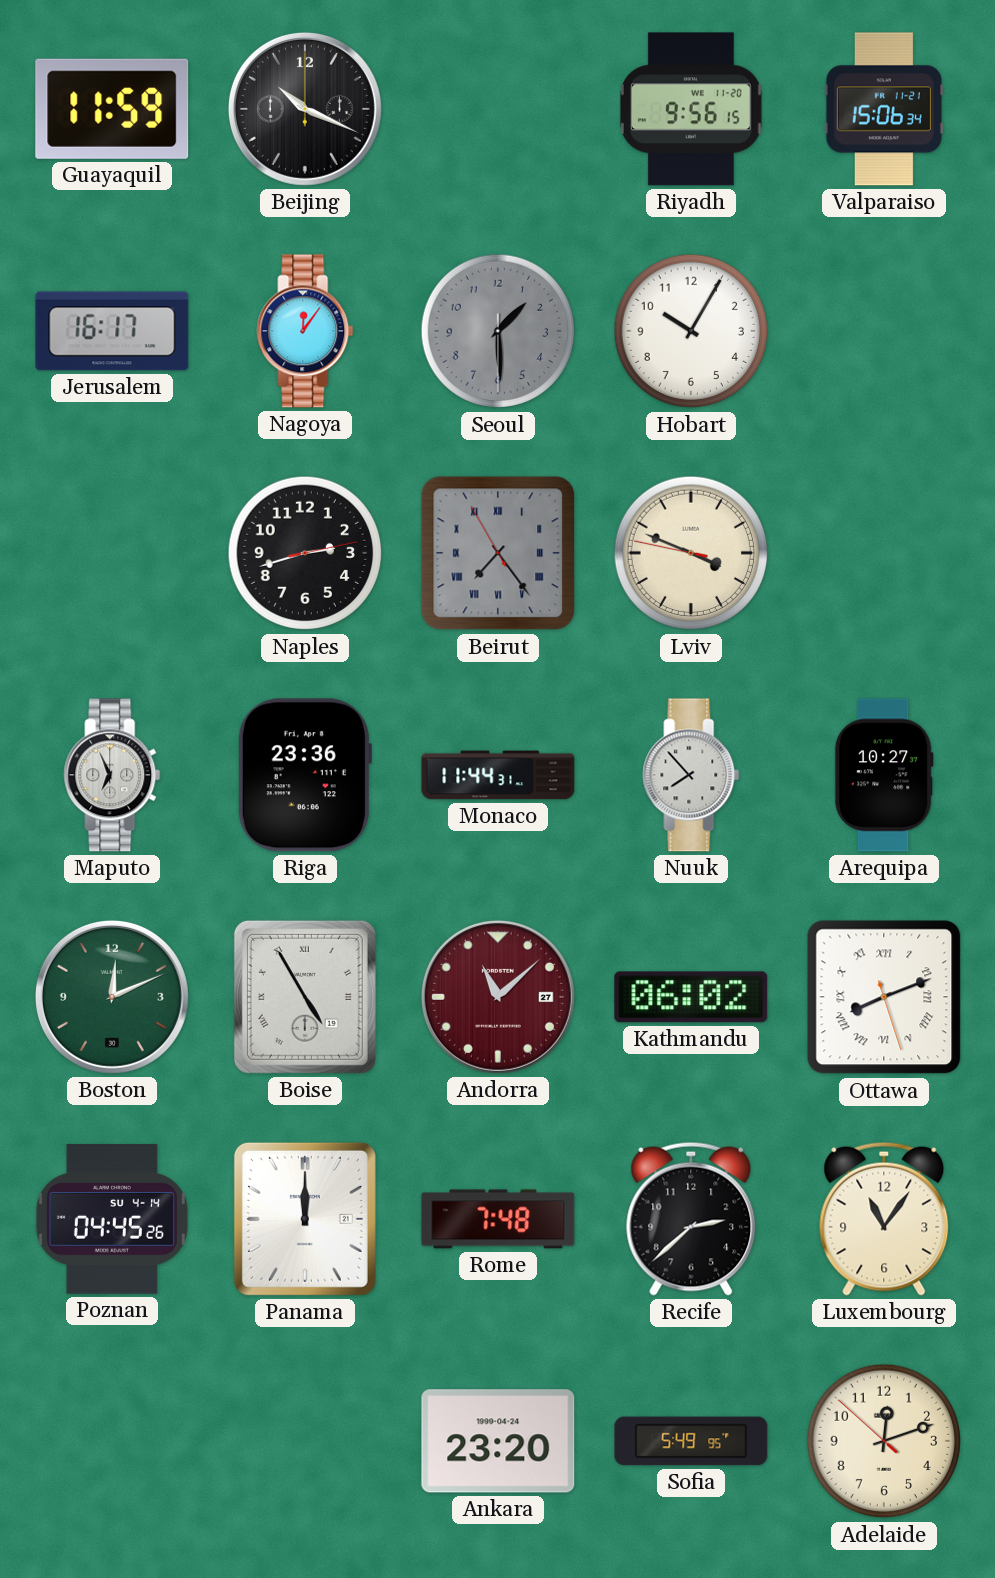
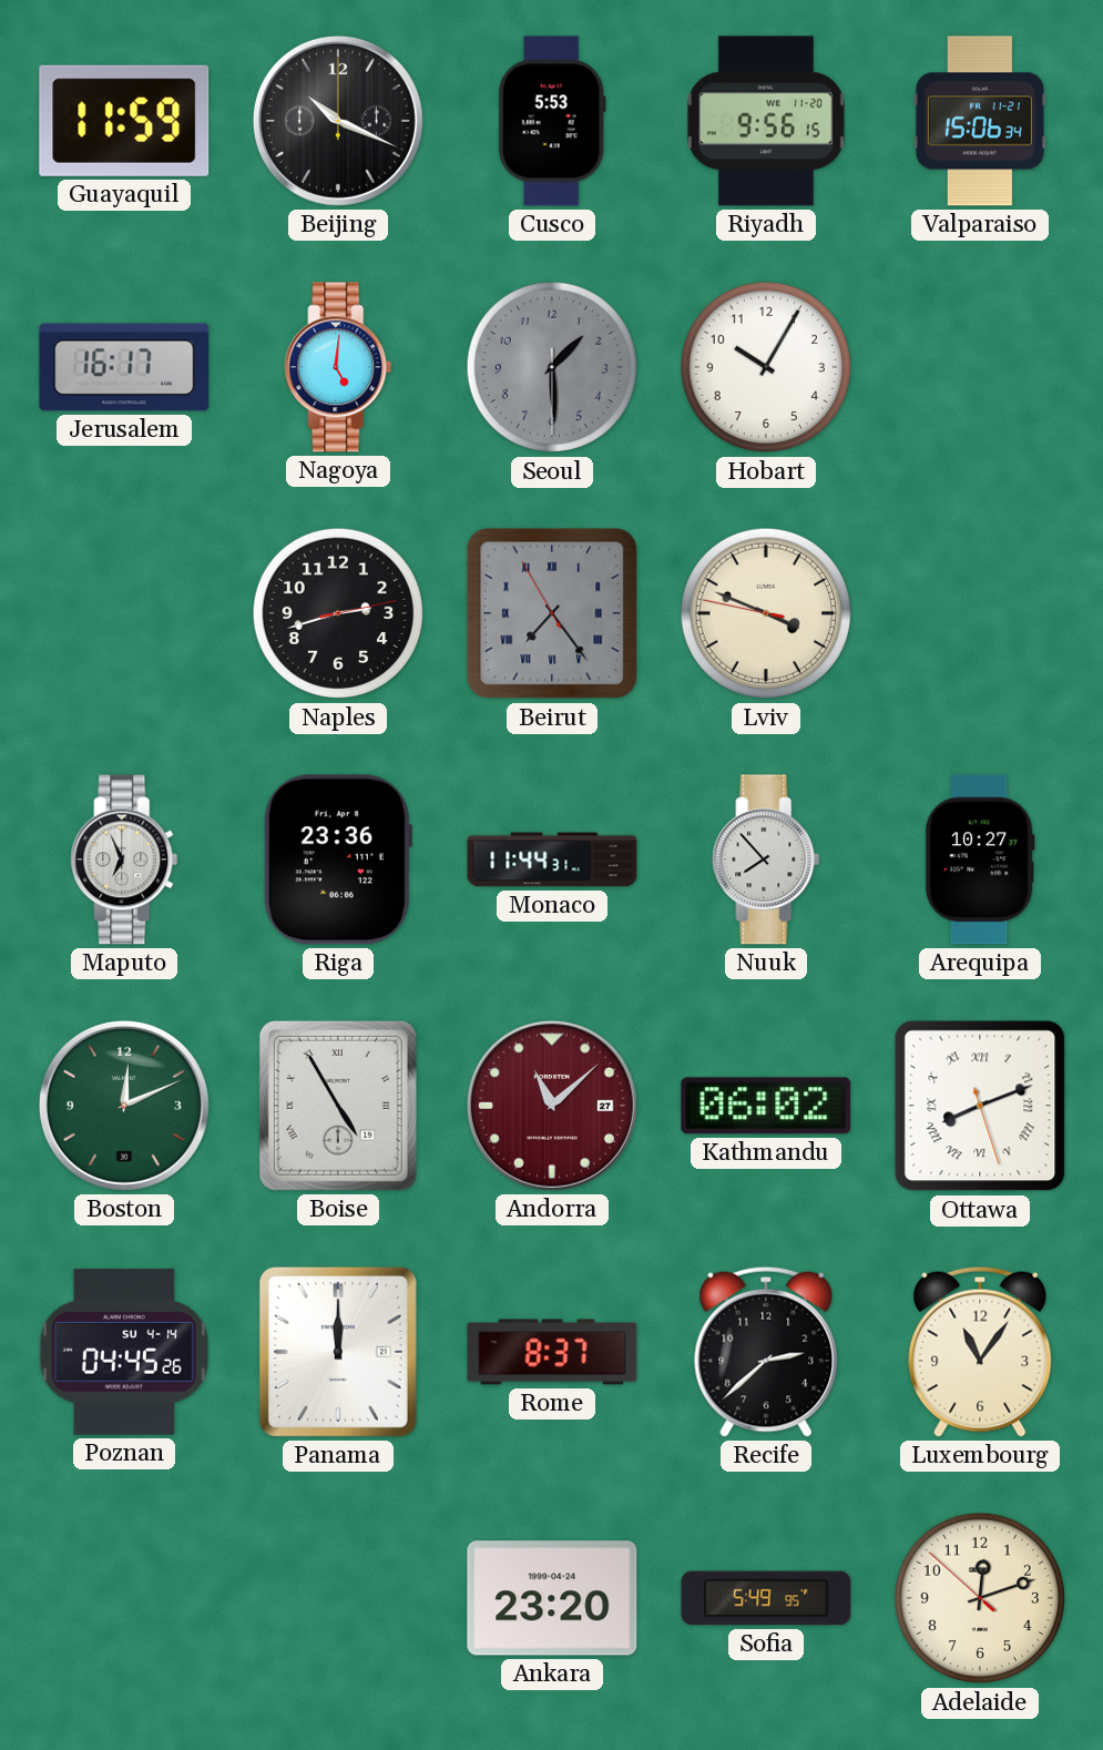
Cusco: none -> 5:53
Nagoya: 12:06 -> 5:01
Rome: 7:48 -> 8:37
